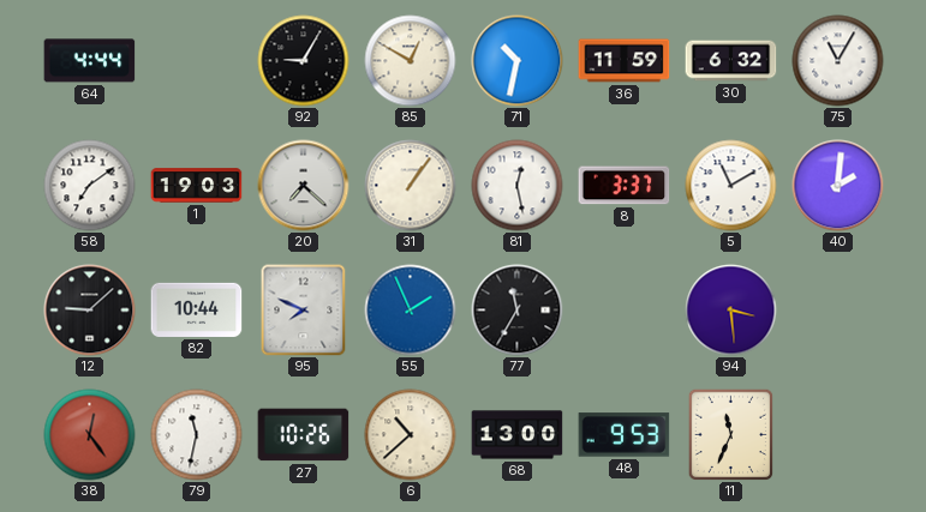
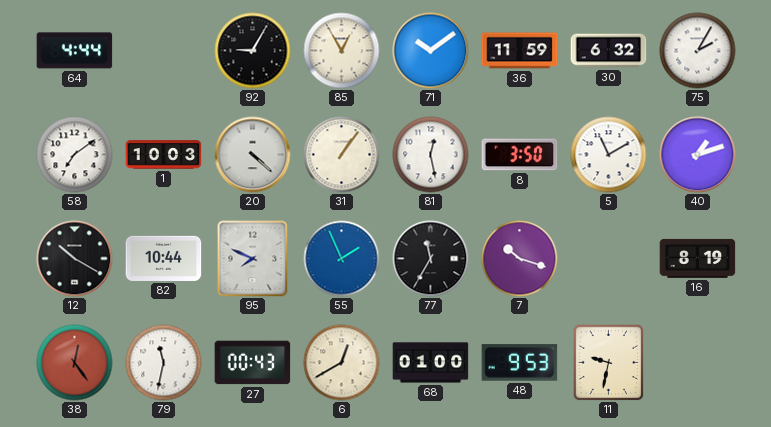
85: 12:50 -> 12:55
71: 10:32 -> 10:09
75: 11:05 -> 2:05
1: 19:03 -> 10:03
20: 7:22 -> 4:22
8: 3:37 -> 3:50
40: 2:01 -> 1:12
12: 9:08 -> 10:20
7: none -> 10:18
94: 3:29 -> none
16: none -> 8:19
27: 10:26 -> 00:43
6: 10:38 -> 12:40
68: 13:00 -> 01:00
11: 11:34 -> 9:32
